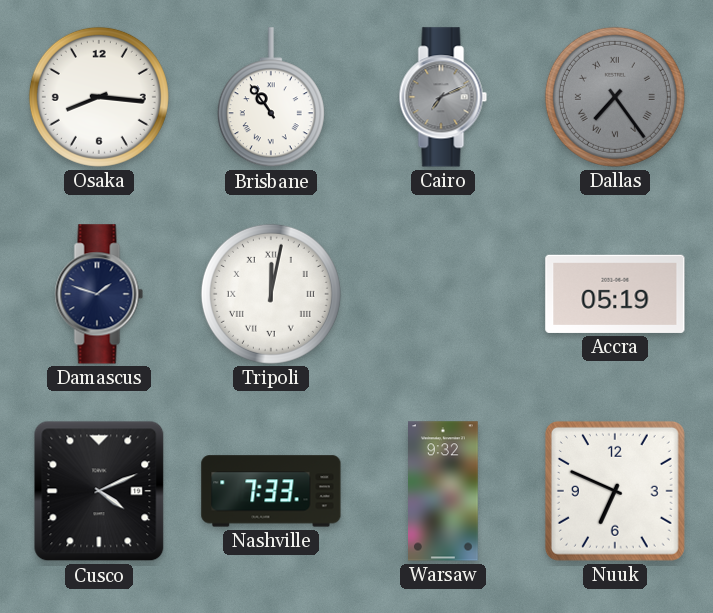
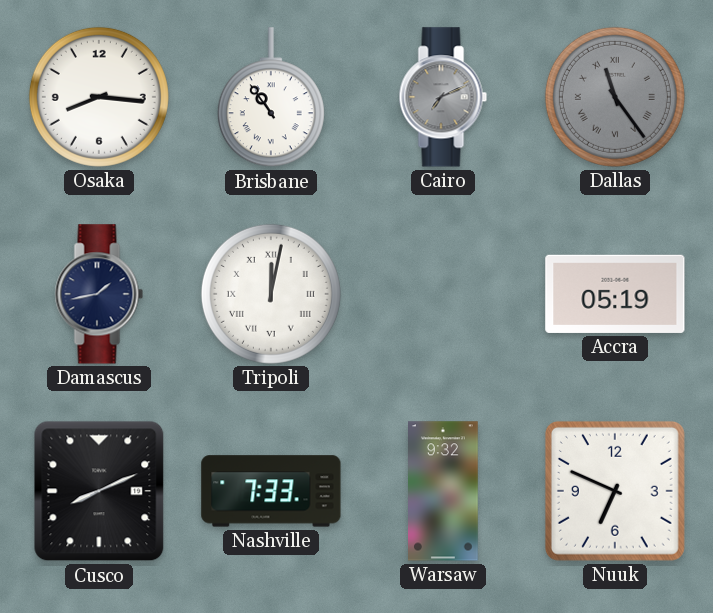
Dallas: 7:24 -> 11:24
Damascus: 1:48 -> 1:43
Cusco: 4:11 -> 8:11
